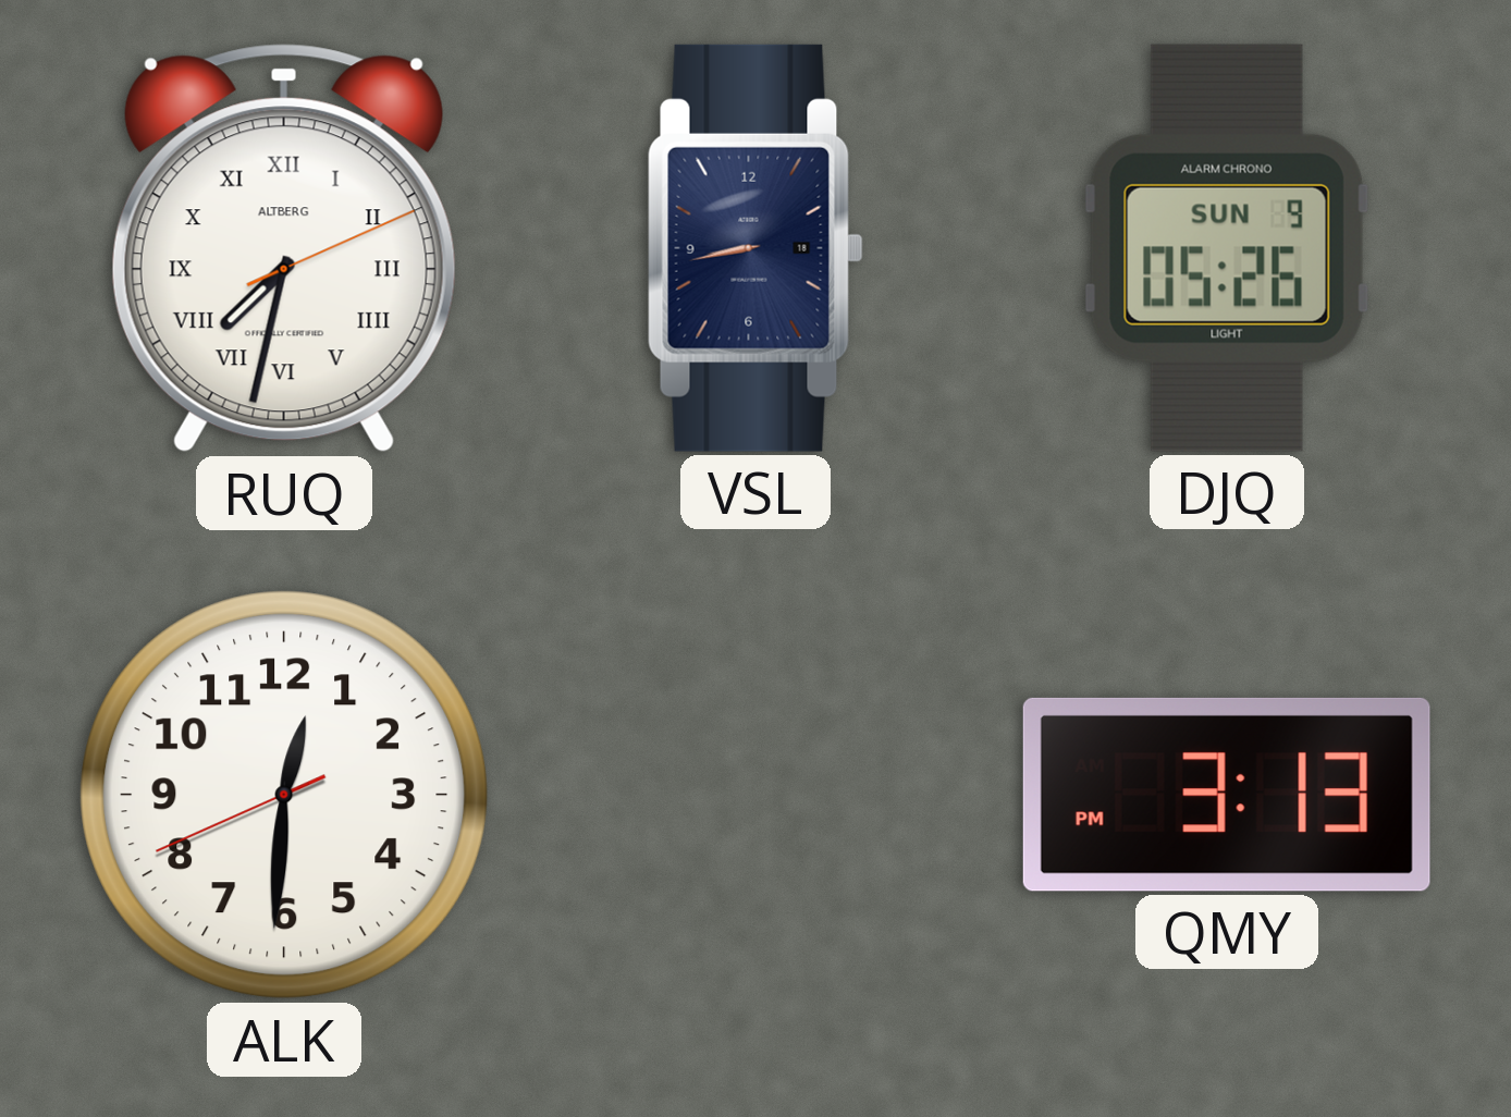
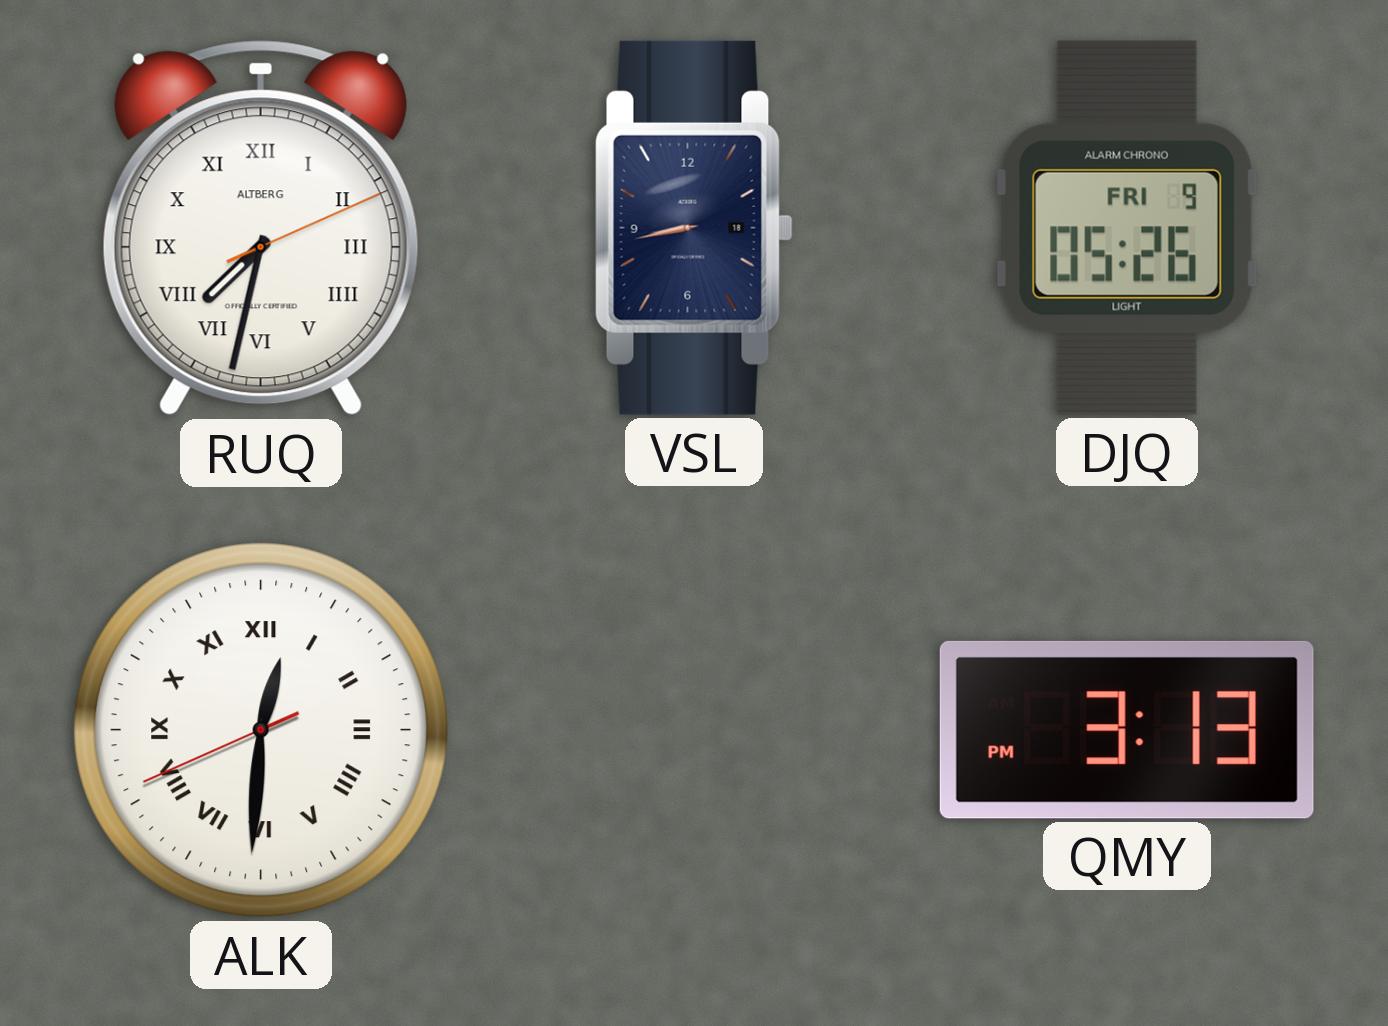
DJQ date: SUN 9 -> FRI 9
ALK numerals: Arabic -> Roman
